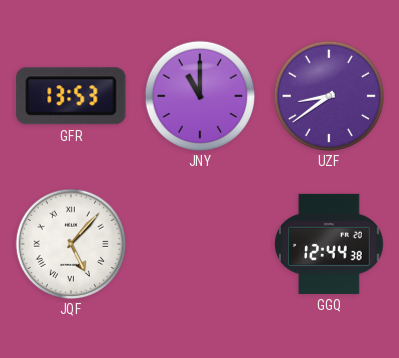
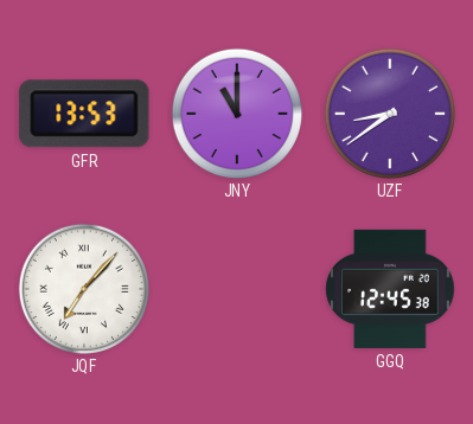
JQF: 5:07 -> 7:07
GGQ: 12:44 -> 12:45
